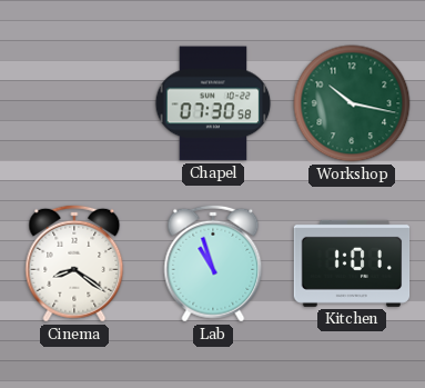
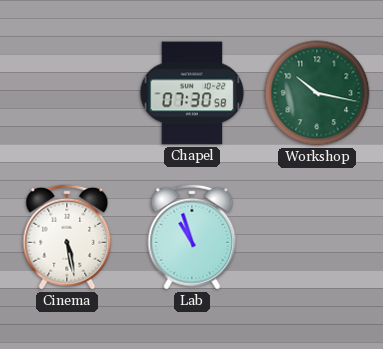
Cinema: 8:21 -> 5:28
Kitchen: 1:01 -> none
